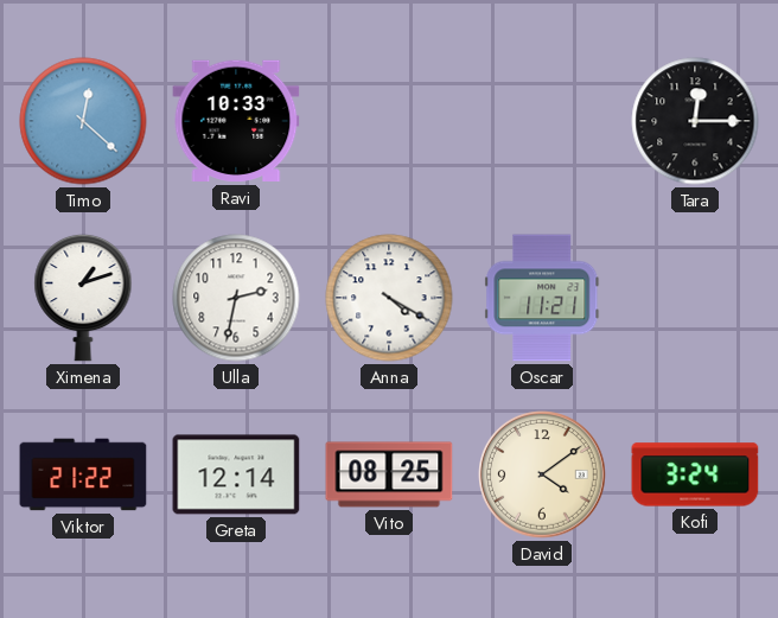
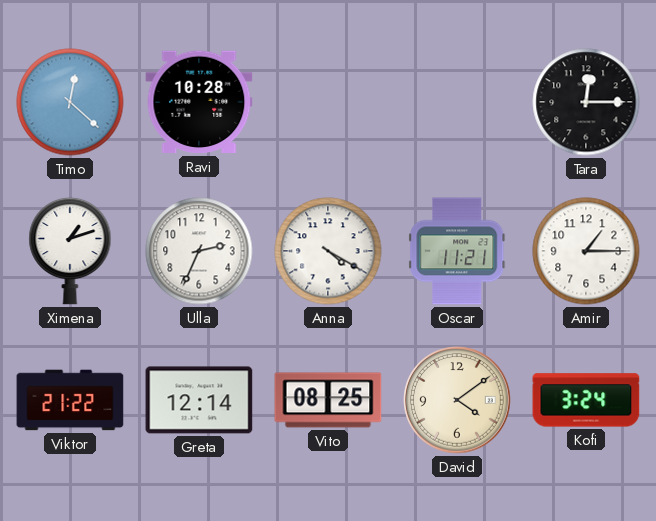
Ravi: 10:33 -> 10:28
Ulla: 2:32 -> 2:34
Amir: none -> 1:15
